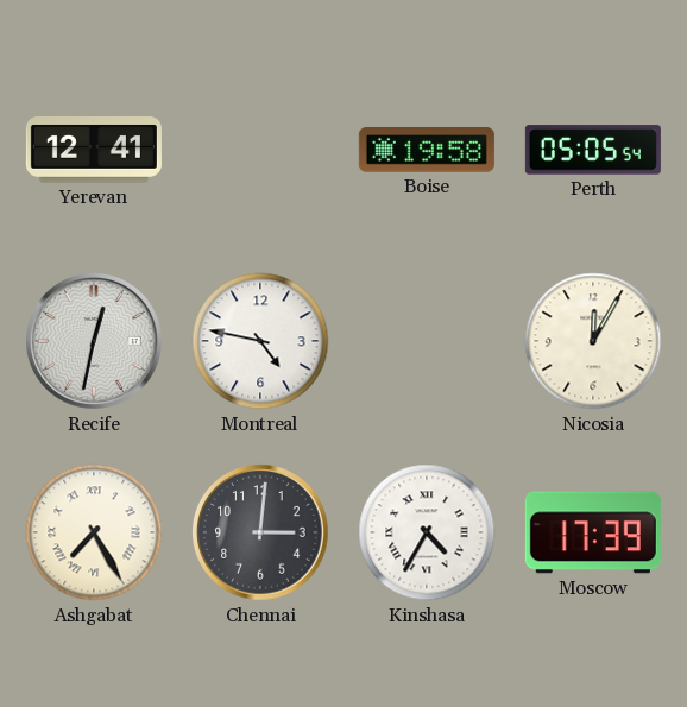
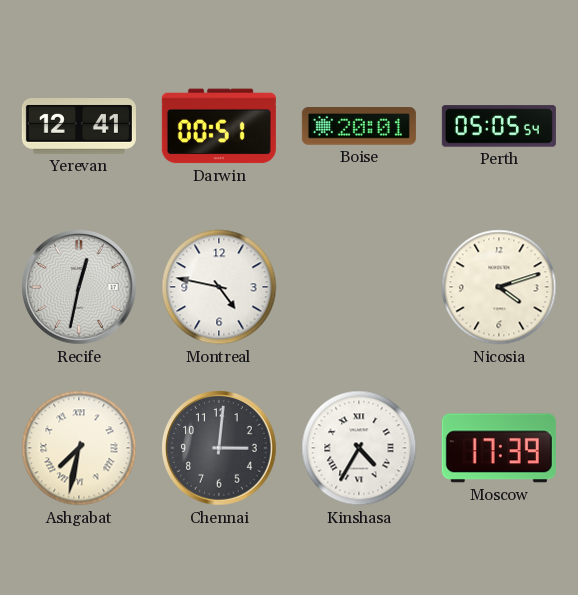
Darwin: none -> 00:51
Boise: 19:58 -> 20:01
Nicosia: 12:05 -> 4:12
Ashgabat: 7:25 -> 7:32
